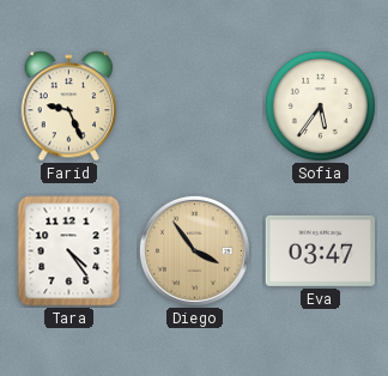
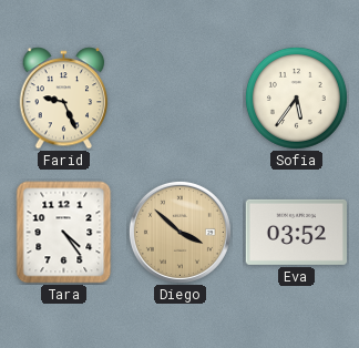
Diego: 3:54 -> 3:52
Eva: 03:47 -> 03:52
